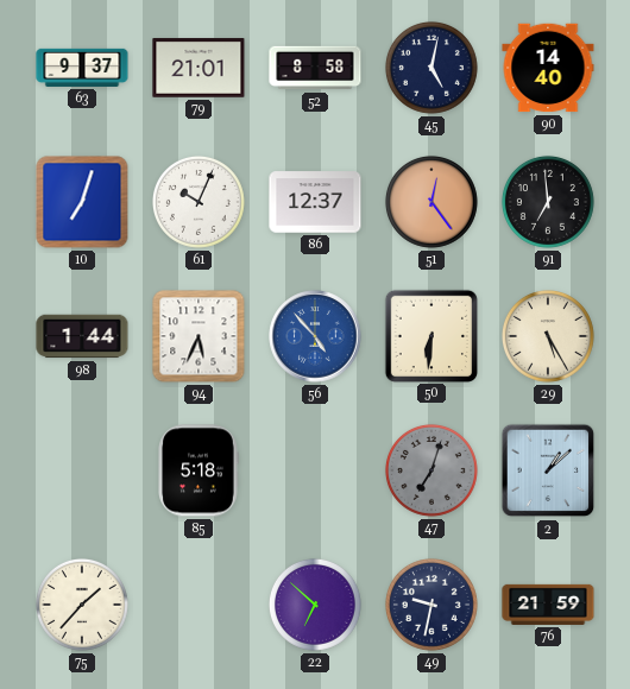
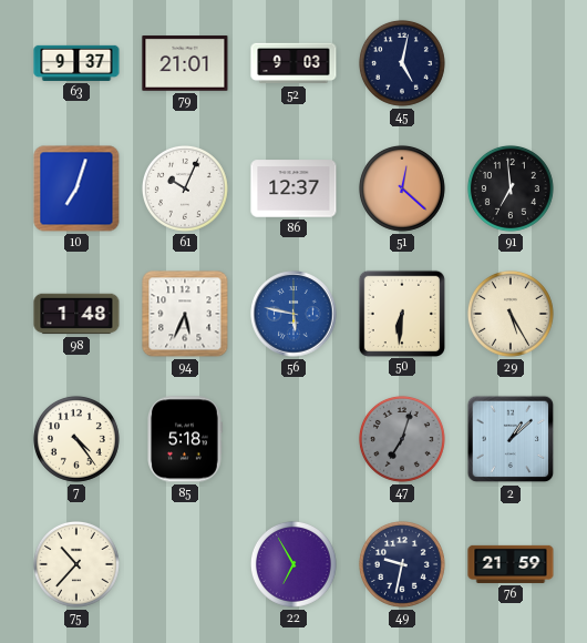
52: 8:58 -> 9:03
90: 14:40 -> none
51: 12:24 -> 12:22
98: 1:44 -> 1:48
56: 4:53 -> 5:47
7: none -> 4:24
75: 1:37 -> 10:37
22: 6:52 -> 6:55
